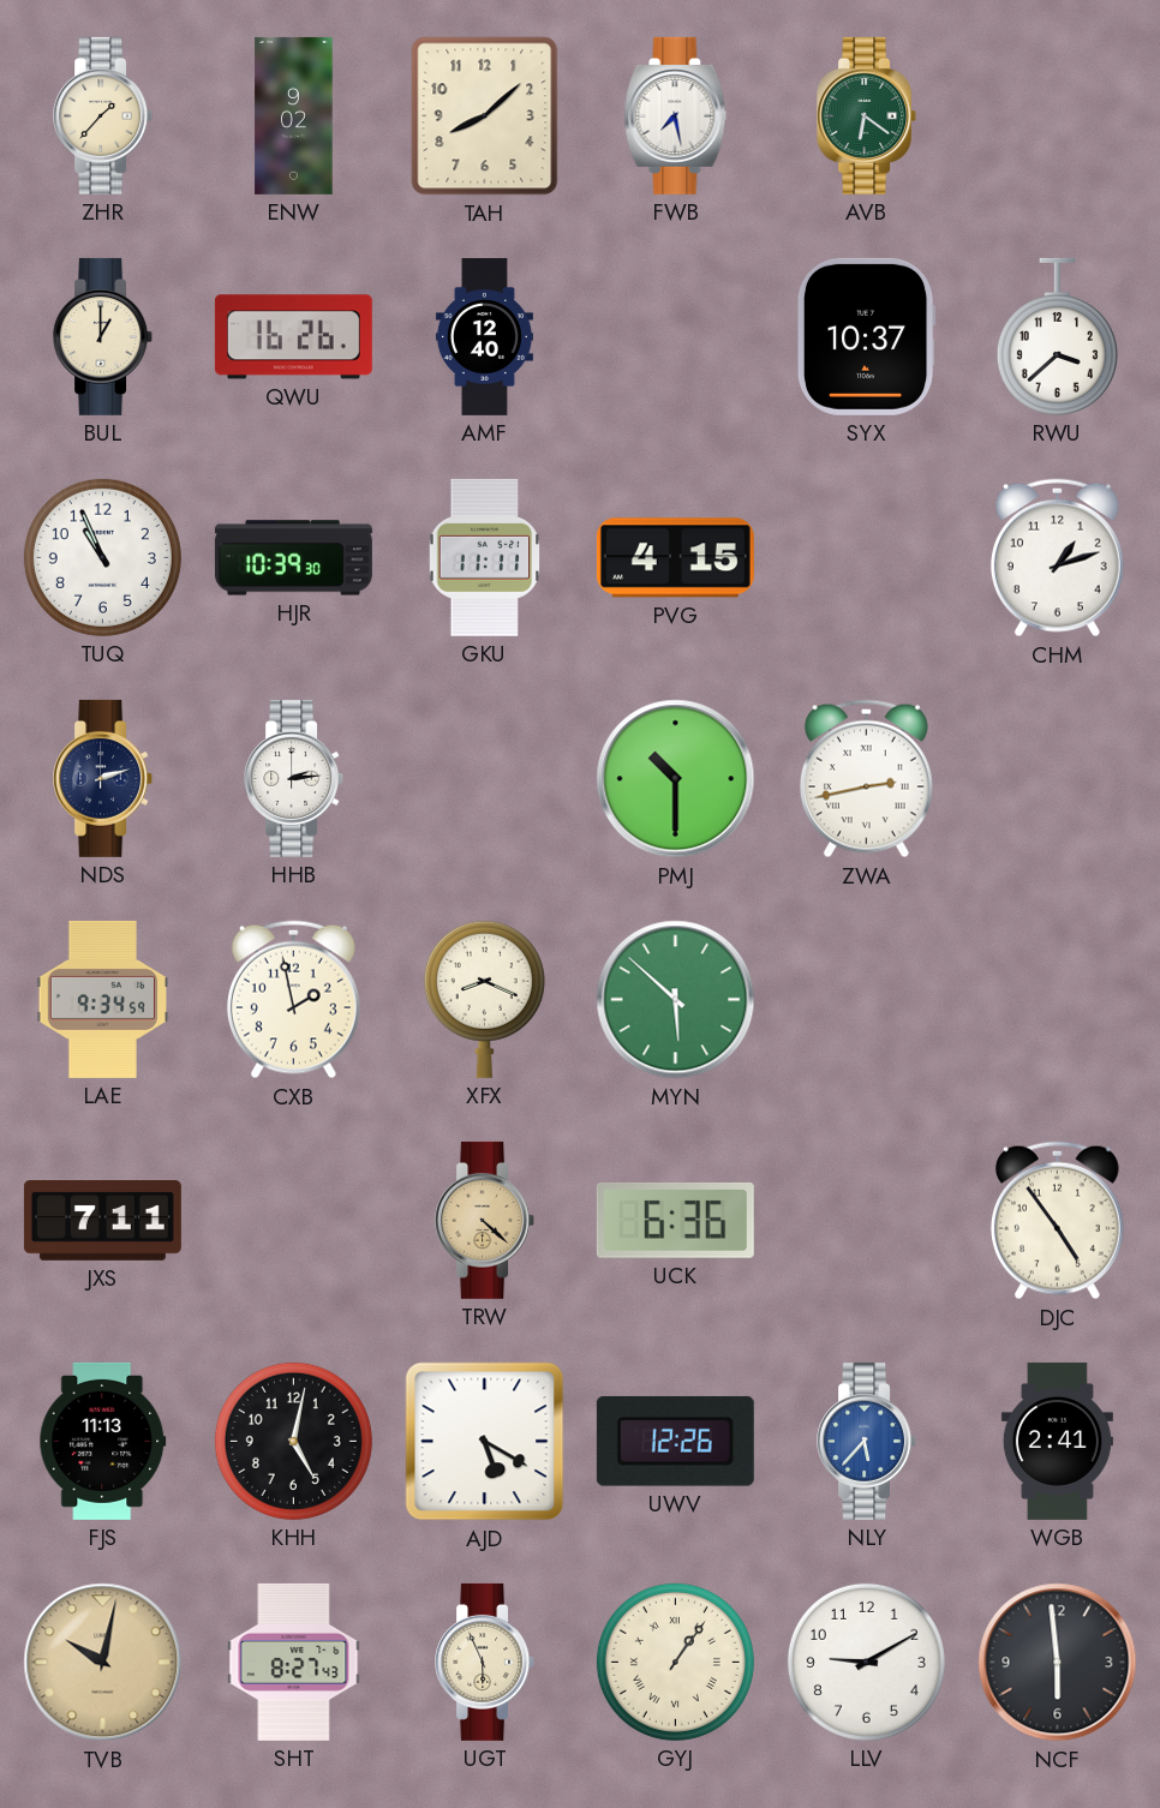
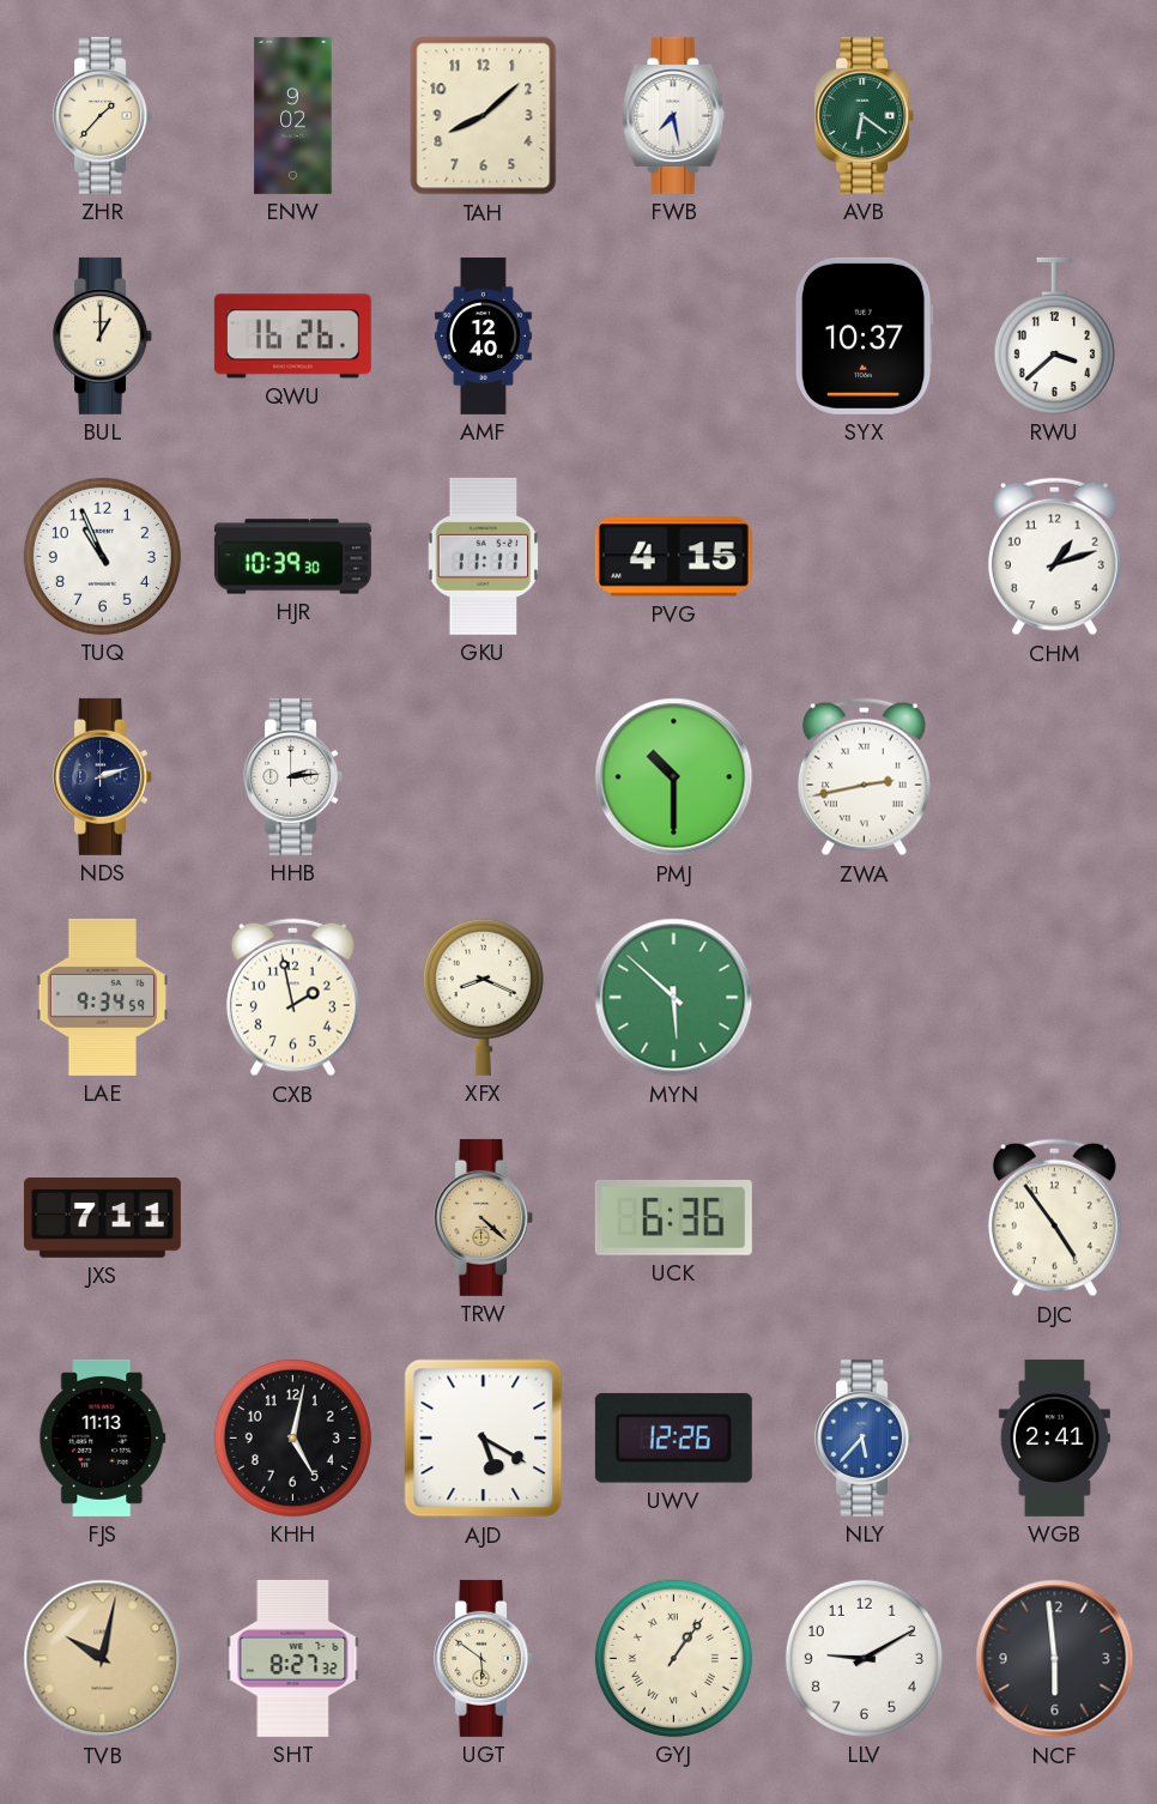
SHT: 8:27:43 -> 8:27:32
UGT: 5:56 -> 5:51
